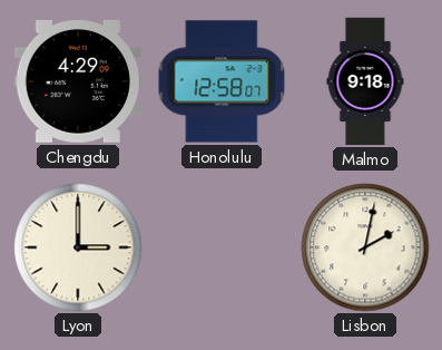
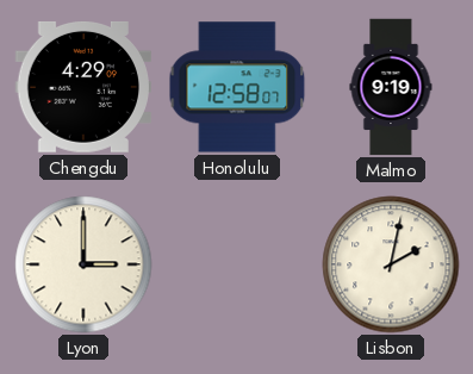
Malmo: 9:18 -> 9:19
